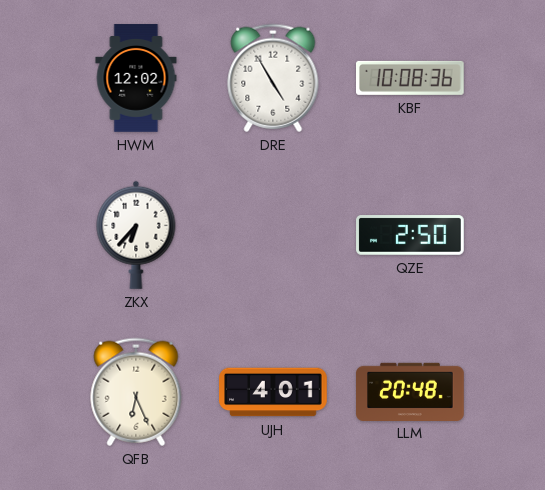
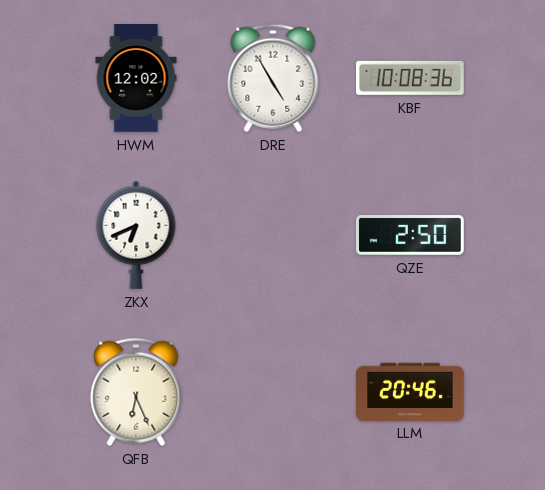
ZKX: 6:37 -> 6:41
UJH: 4:01 -> none
LLM: 20:48 -> 20:46
